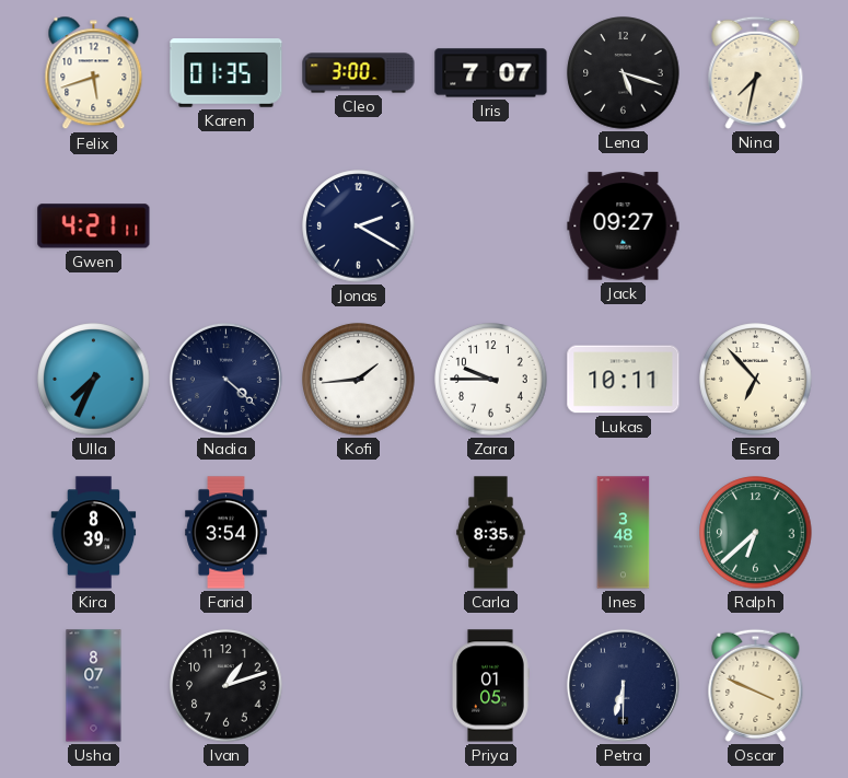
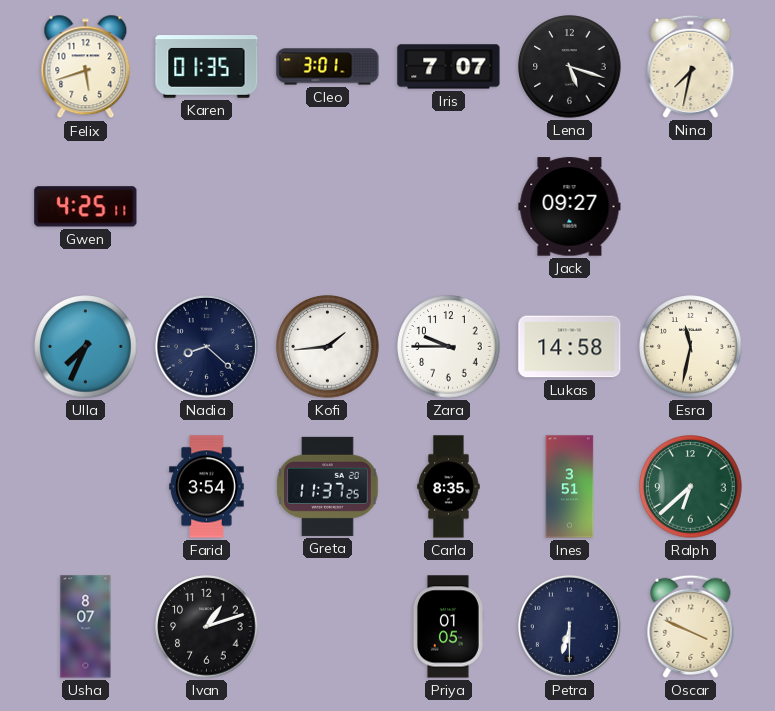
Cleo: 3:00 -> 3:01
Gwen: 4:21 -> 4:25
Jonas: 2:20 -> none
Nadia: 4:22 -> 8:22
Lukas: 10:11 -> 14:58
Esra: 6:53 -> 11:32
Kira: 8:39 -> none
Greta: none -> 11:37
Ines: 3:48 -> 3:51
